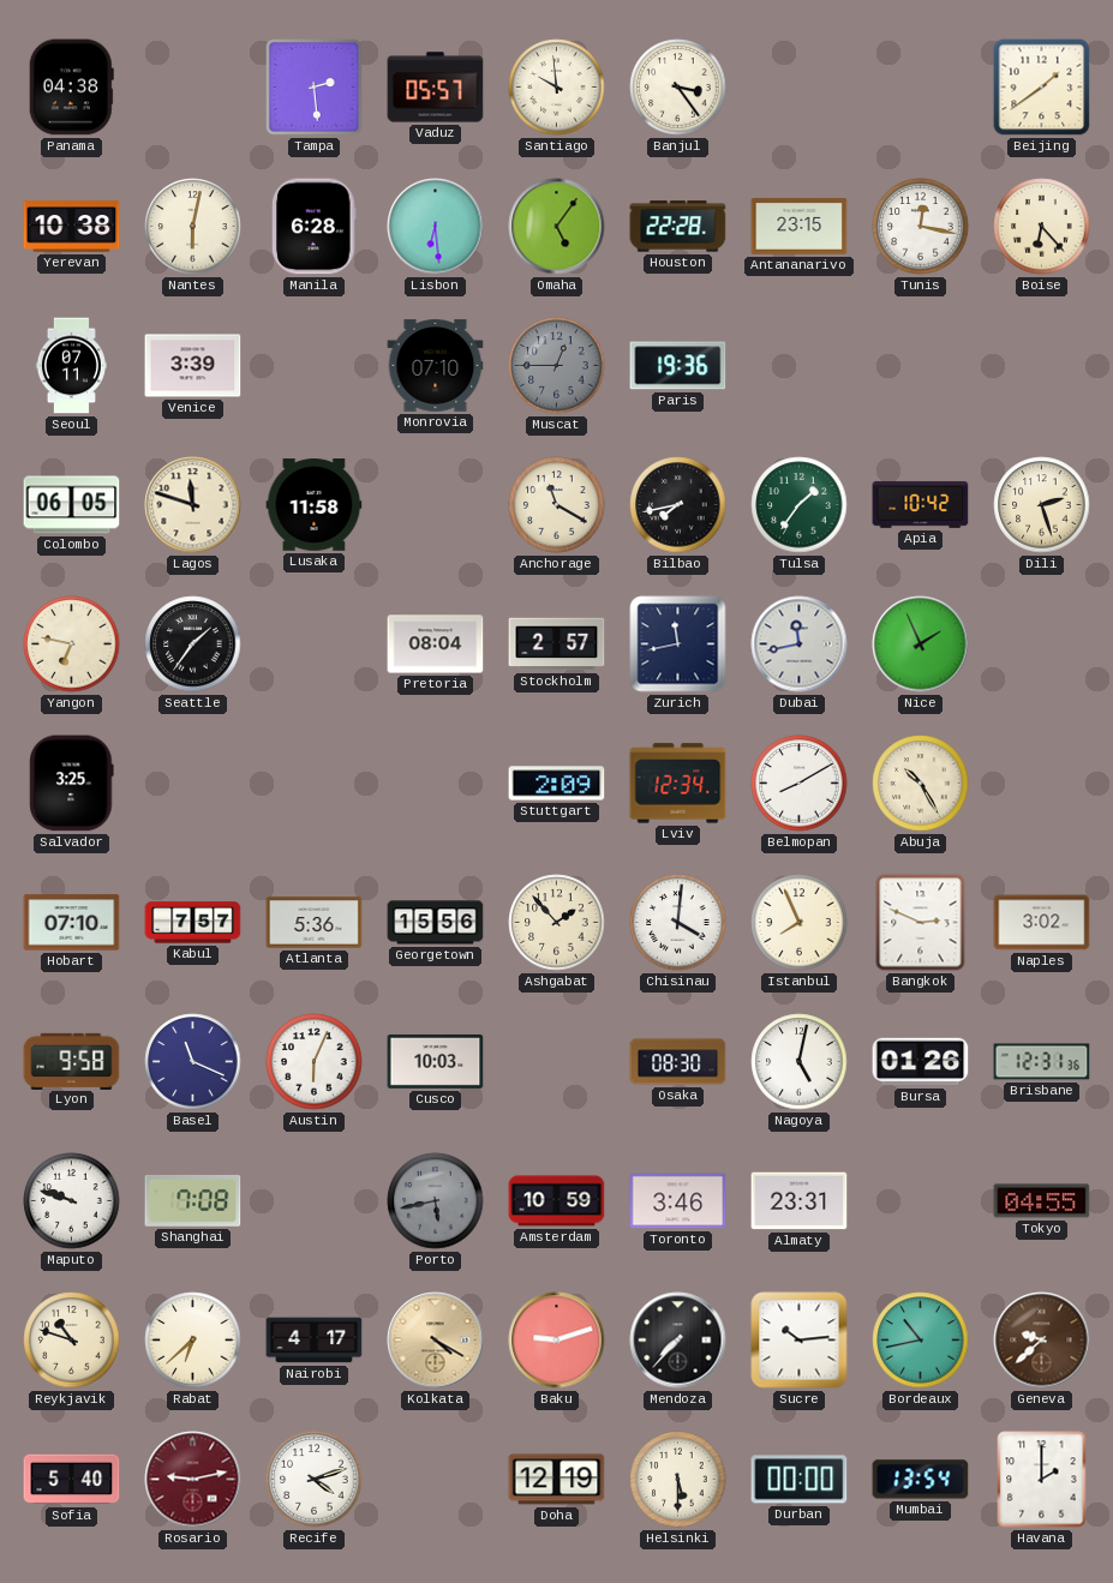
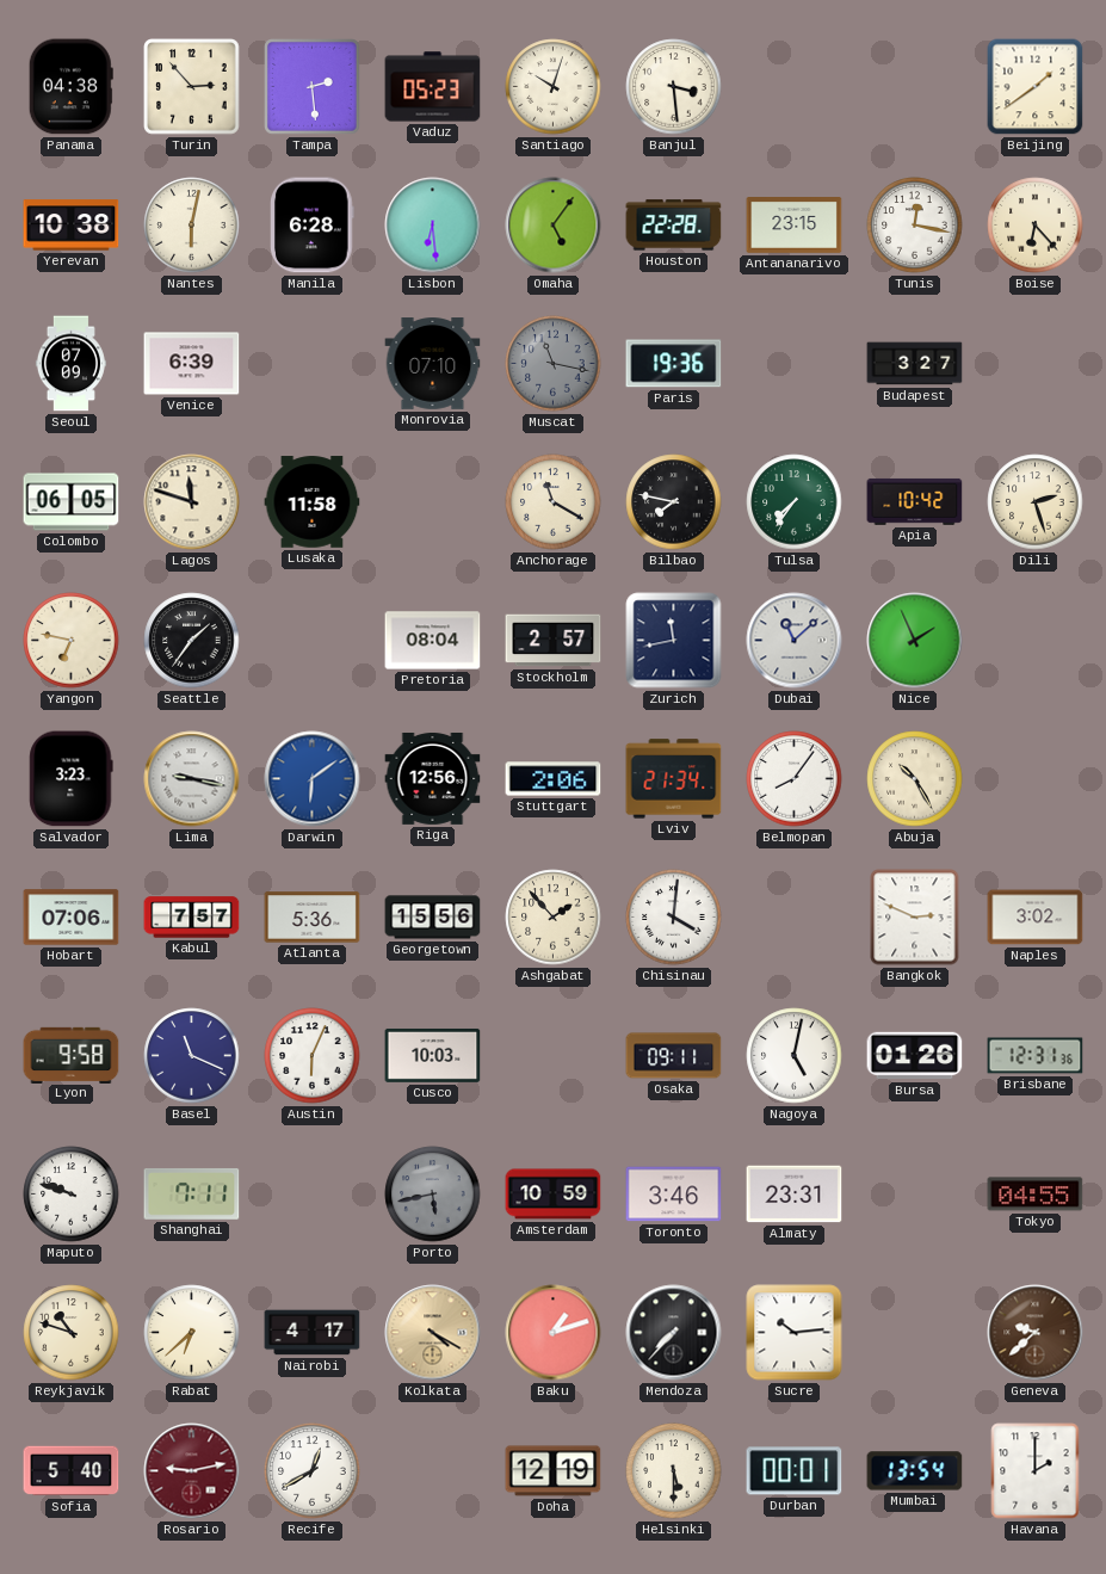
Turin: none -> 2:53
Vaduz: 05:57 -> 05:23
Santiago: 9:59 -> 10:03
Banjul: 3:24 -> 3:29
Seoul: 07:11 -> 07:09
Venice: 3:39 -> 6:39
Muscat: 12:45 -> 11:17
Budapest: none -> 3:27
Bilbao: 7:43 -> 7:47
Tulsa: 1:36 -> 7:36
Dubai: 11:43 -> 11:08
Salvador: 3:25 -> 3:23
Lima: none -> 9:17
Darwin: none -> 6:09
Riga: none -> 12:56
Stuttgart: 2:09 -> 2:06
Lviv: 12:34 -> 21:34
Belmopan: 8:10 -> 8:06
Hobart: 07:10 -> 07:06
Istanbul: 7:56 -> none
Osaka: 08:30 -> 09:11
Shanghai: 7:08 -> 7:11
Baku: 9:12 -> 1:12
Bordeaux: 10:43 -> none
Recife: 4:12 -> 12:40
Durban: 00:00 -> 00:01
